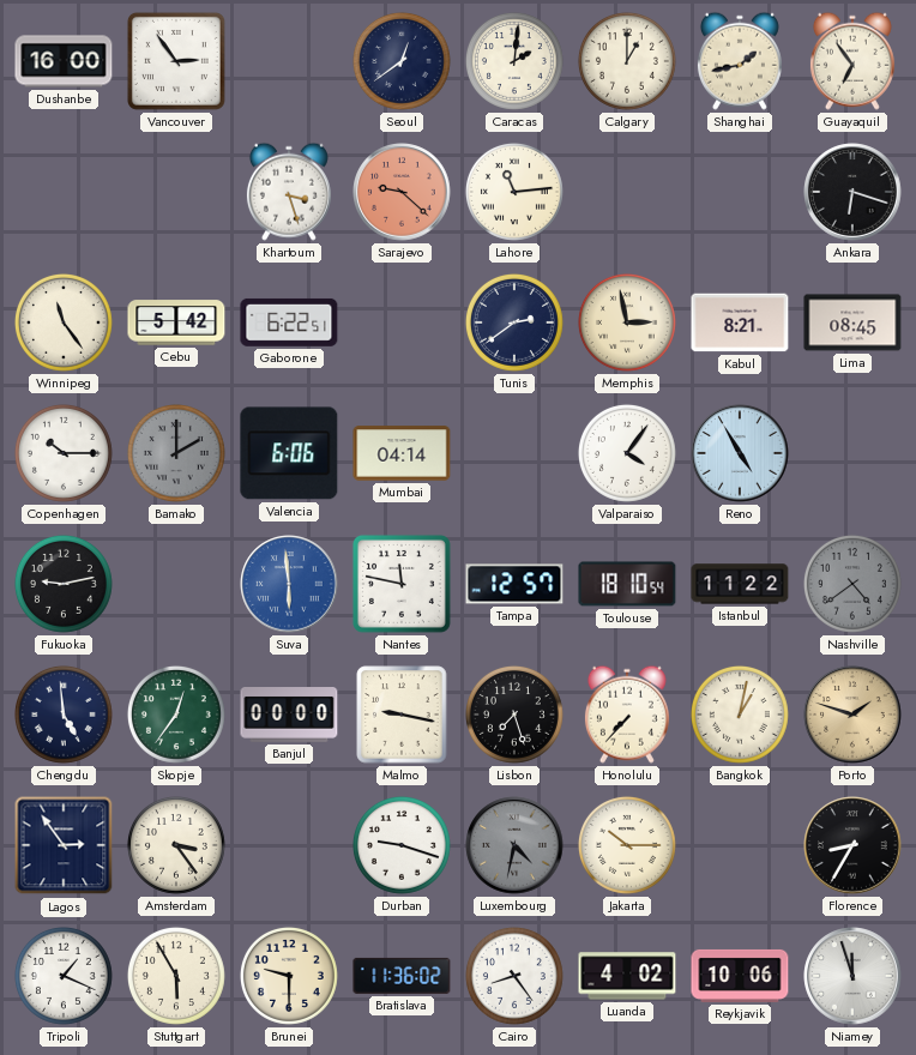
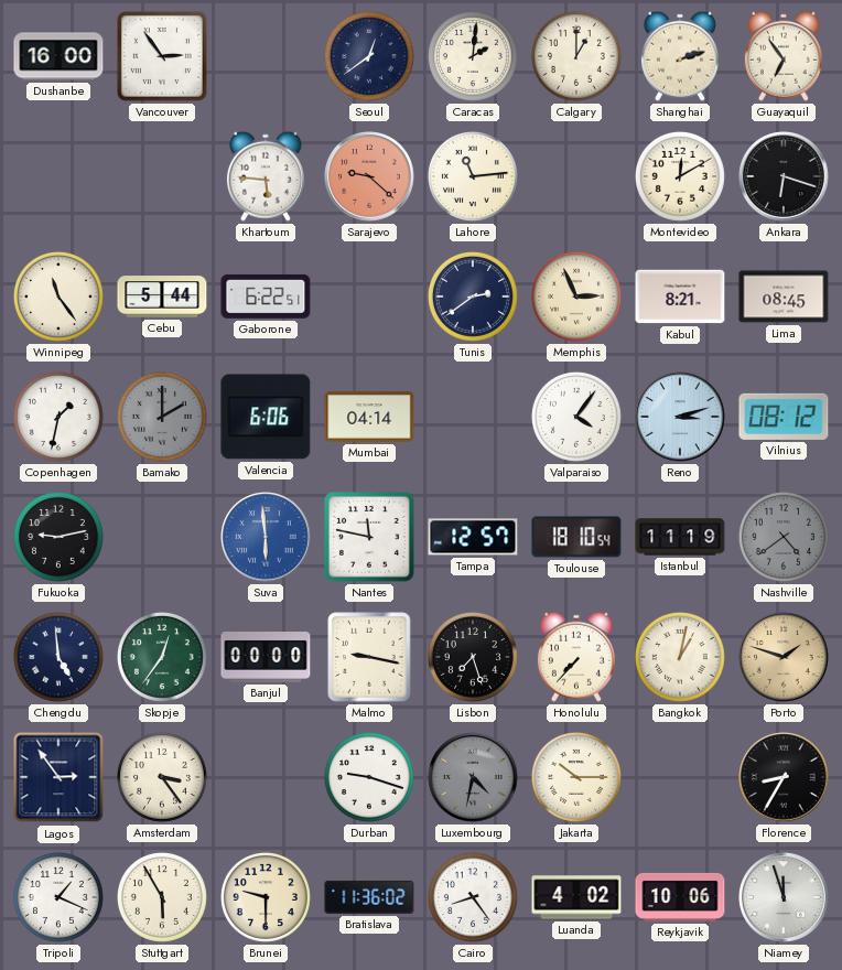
Shanghai: 1:43 -> 2:12
Khartoum: 3:27 -> 5:46
Montevideo: none -> 12:10
Cebu: 5:42 -> 5:44
Memphis: 2:58 -> 2:56
Copenhagen: 10:15 -> 1:32
Reno: 4:55 -> 3:12
Vilnius: none -> 08:12
Istanbul: 11:22 -> 11:19
